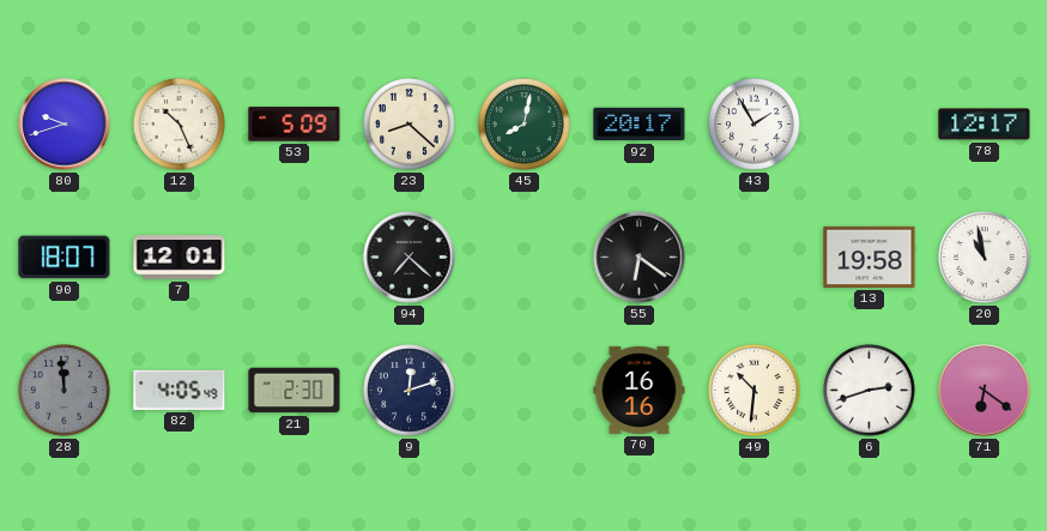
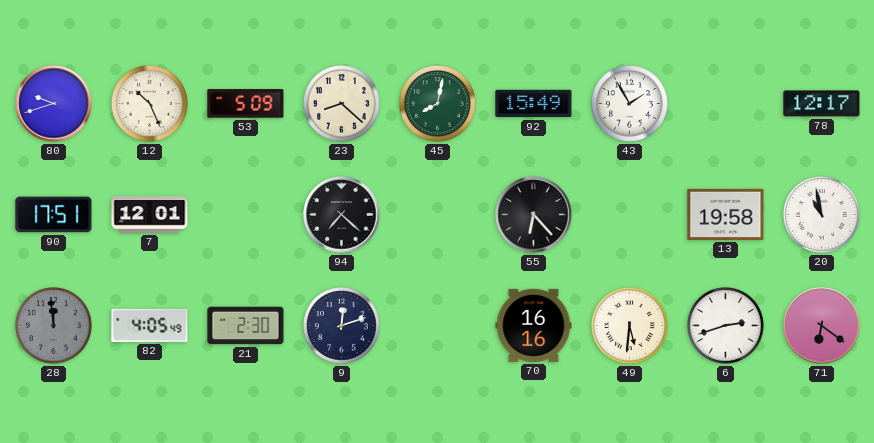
92: 20:17 -> 15:49
90: 18:07 -> 17:51
55: 6:21 -> 6:23
49: 10:31 -> 5:31
